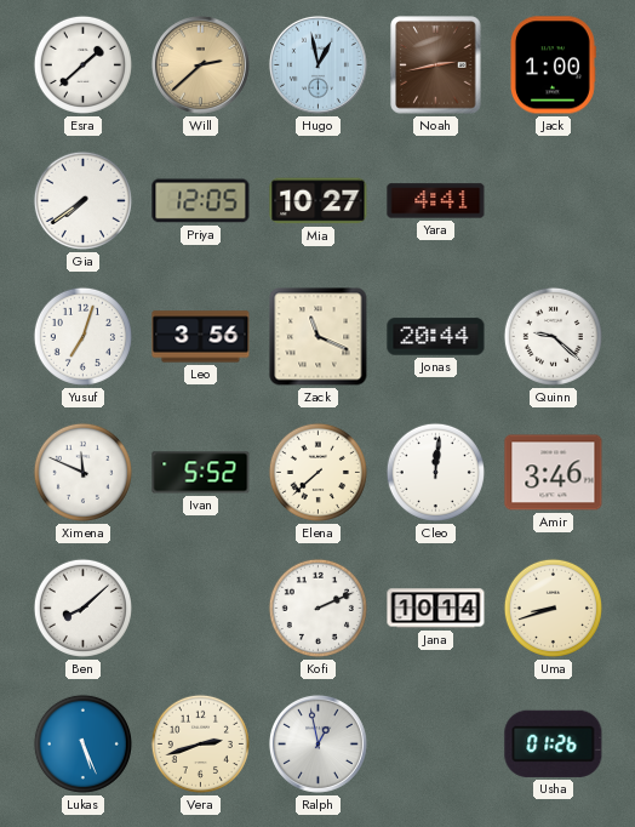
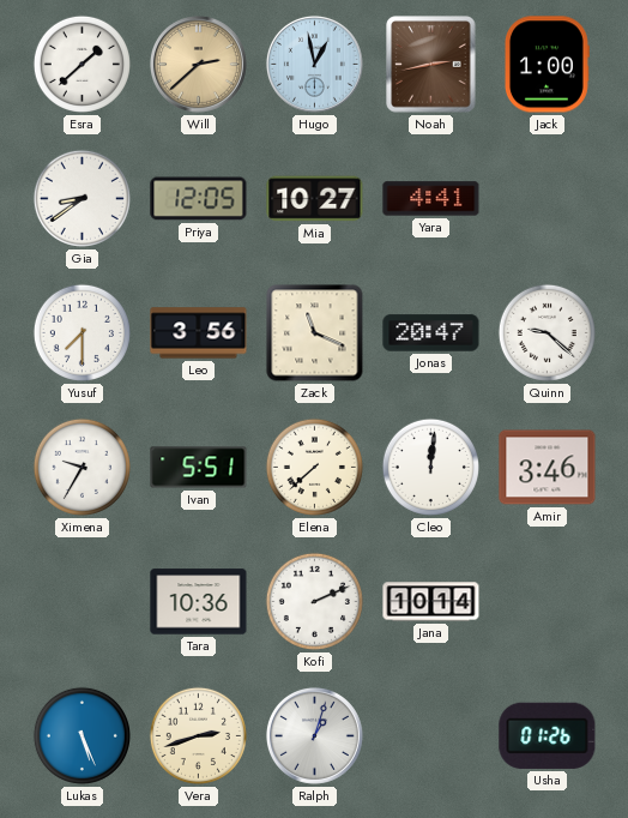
Gia: 7:39 -> 8:39
Yusuf: 7:03 -> 7:30
Jonas: 20:44 -> 20:47
Ximena: 11:49 -> 9:35
Ivan: 5:52 -> 5:51
Ben: 8:08 -> none
Tara: none -> 10:36
Uma: 8:42 -> none
Ralph: 12:58 -> 1:03
